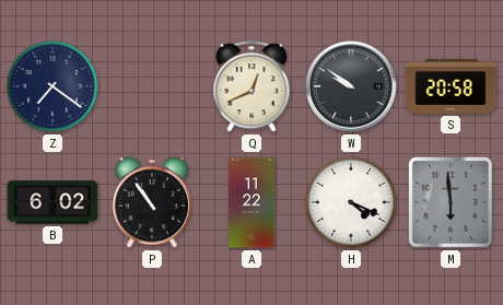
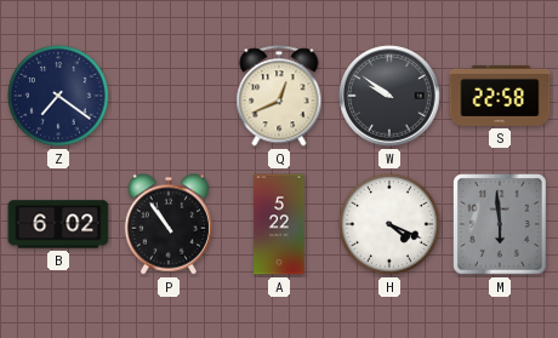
S: 20:58 -> 22:58
A: 11:22 -> 5:22
